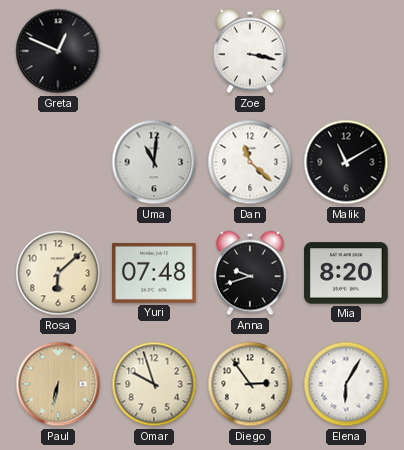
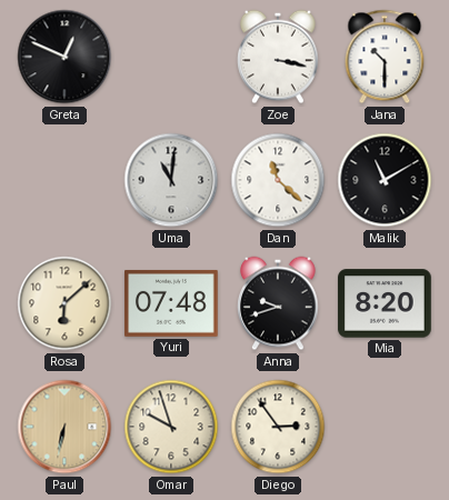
Jana: none -> 10:30
Elena: 6:05 -> none
